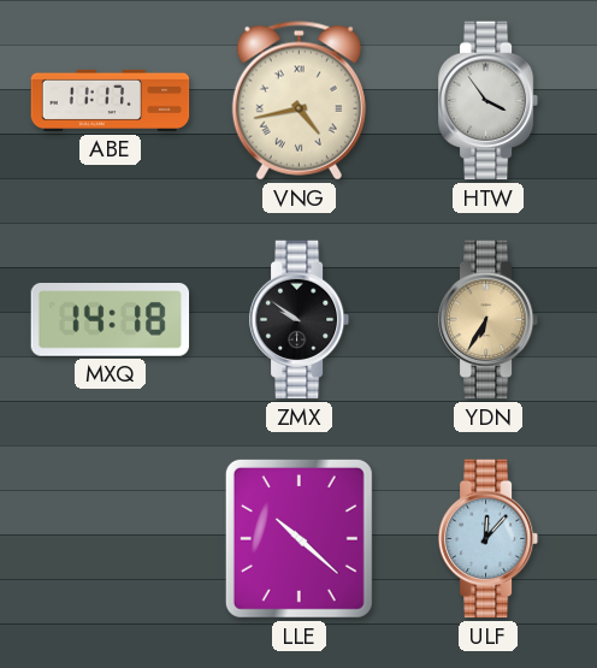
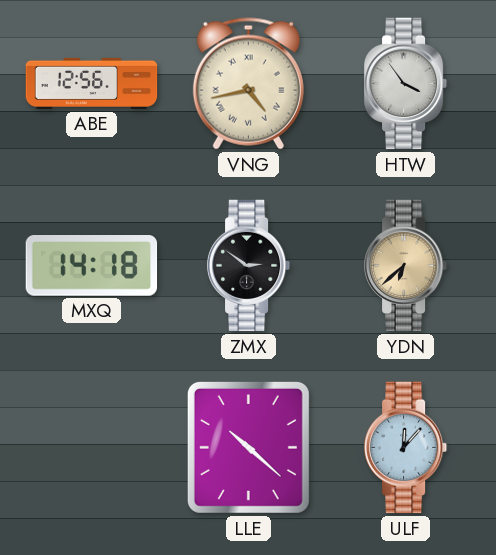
ABE: 11:17 -> 12:56
ZMX: 9:51 -> 2:51
YDN: 6:35 -> 6:38
